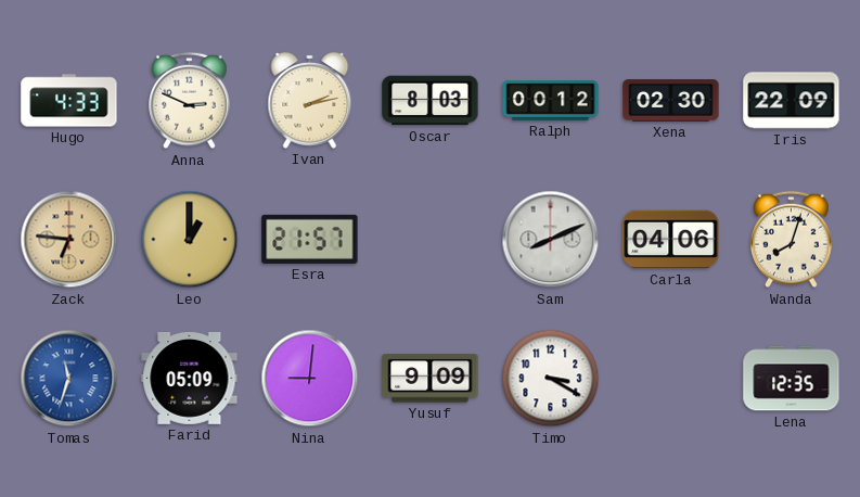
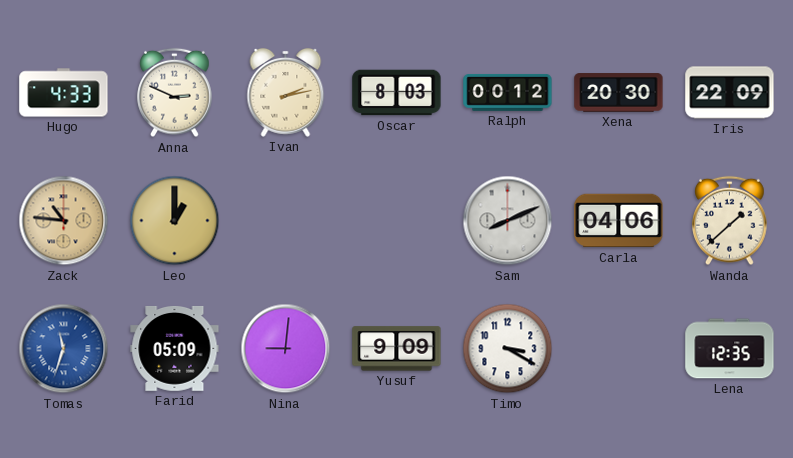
Xena: 02:30 -> 20:30
Zack: 6:46 -> 10:46
Esra: 21:57 -> none
Wanda: 8:03 -> 1:38
